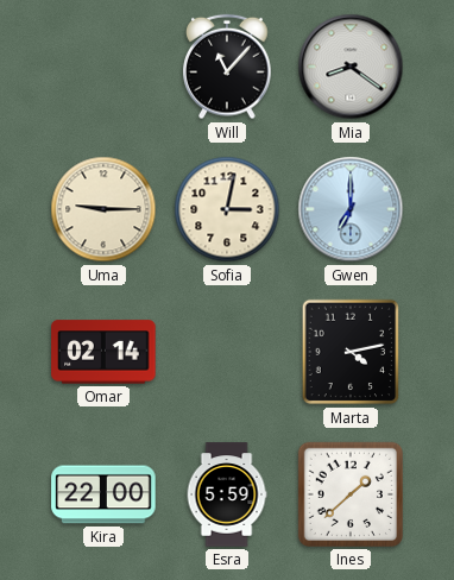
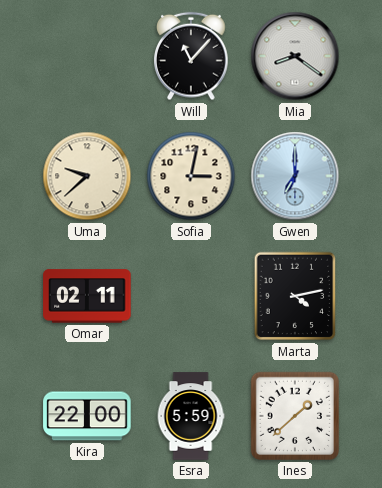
Uma: 9:15 -> 9:38
Omar: 02:14 -> 02:11
